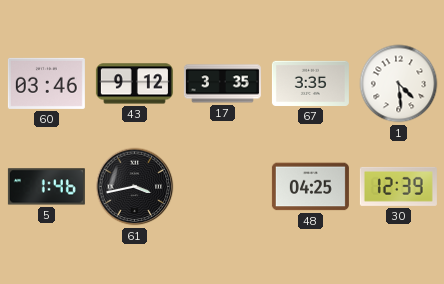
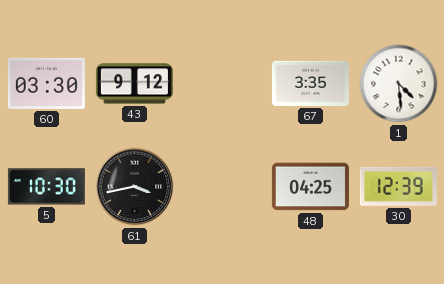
60: 03:46 -> 03:30
17: 3:35 -> none
5: 1:46 -> 10:30
